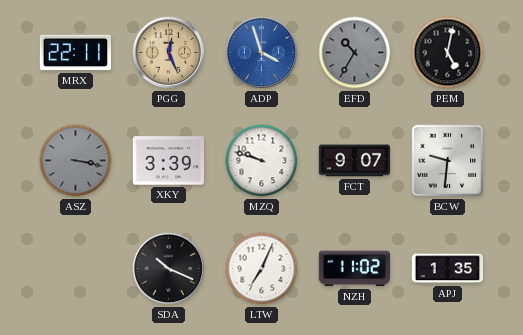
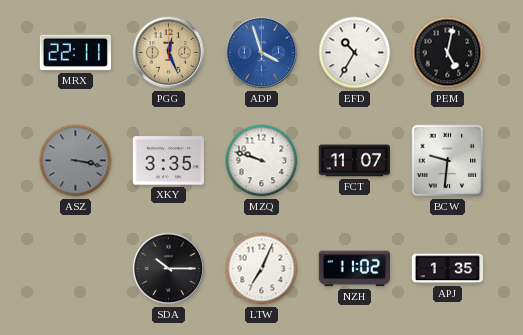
EFD dial: grey -> white
XKY: 3:39 -> 3:35
FCT: 9:07 -> 11:07
SDA: 10:19 -> 10:15
